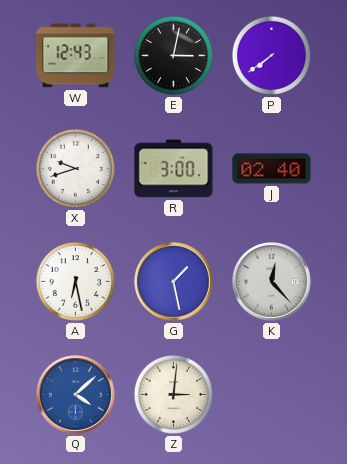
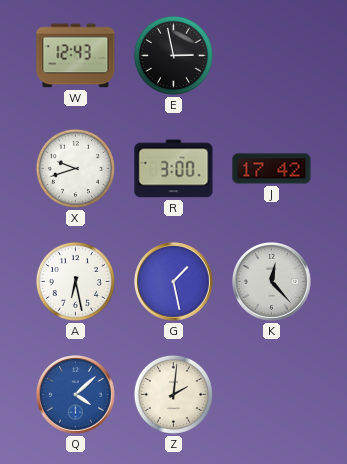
E: 3:02 -> 2:58
P: 7:39 -> none
J: 02:40 -> 17:42
Z: 3:01 -> 2:01
